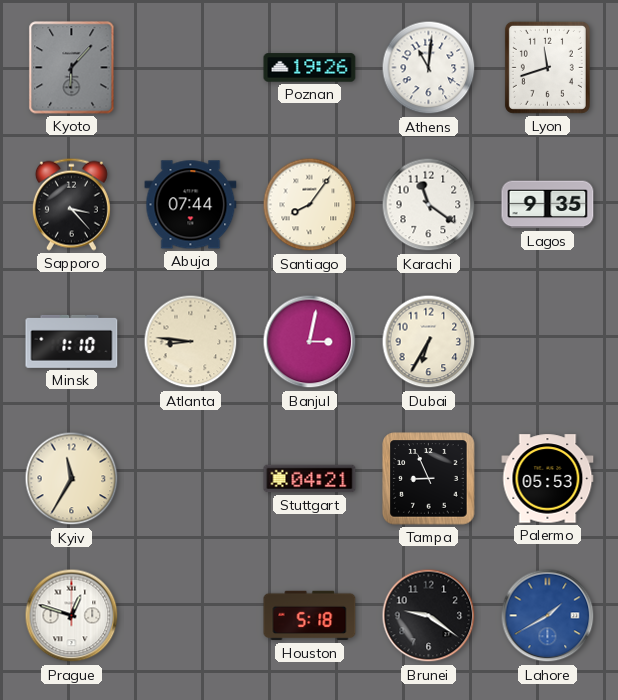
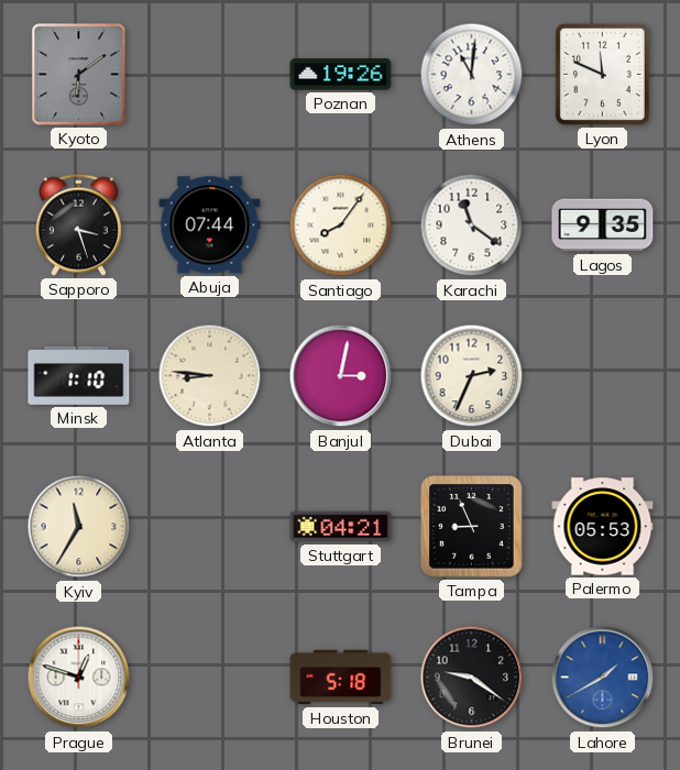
Kyoto: 6:07 -> 6:09
Lyon: 11:42 -> 11:49
Sapporo: 3:23 -> 3:27
Dubai: 6:35 -> 2:34
